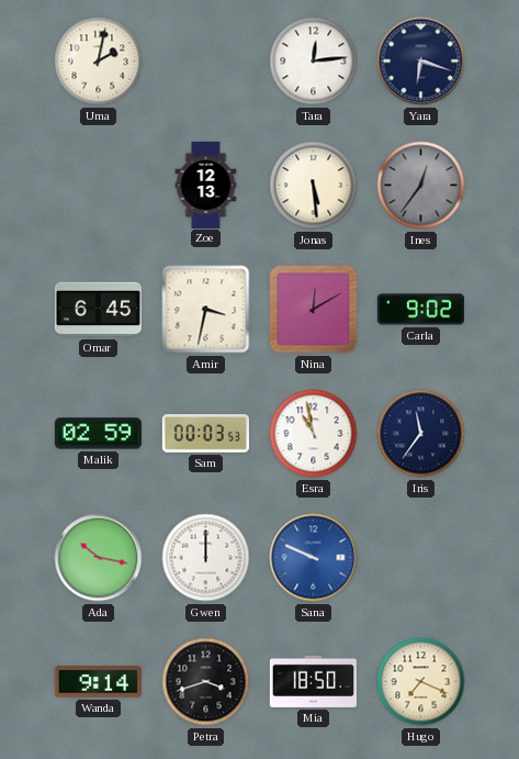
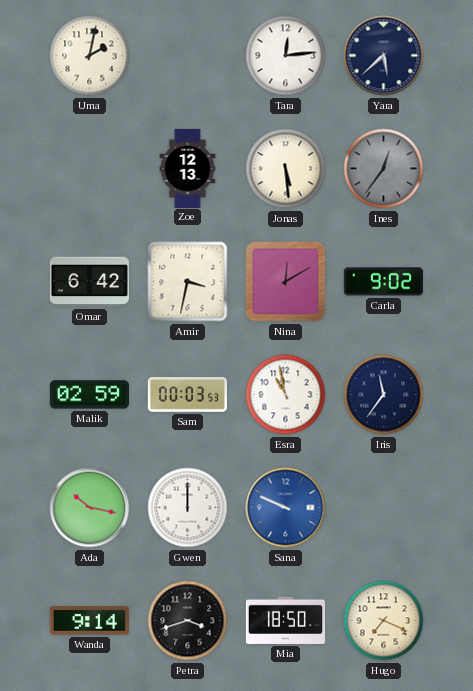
Yara: 6:18 -> 5:38
Omar: 6:45 -> 6:42
